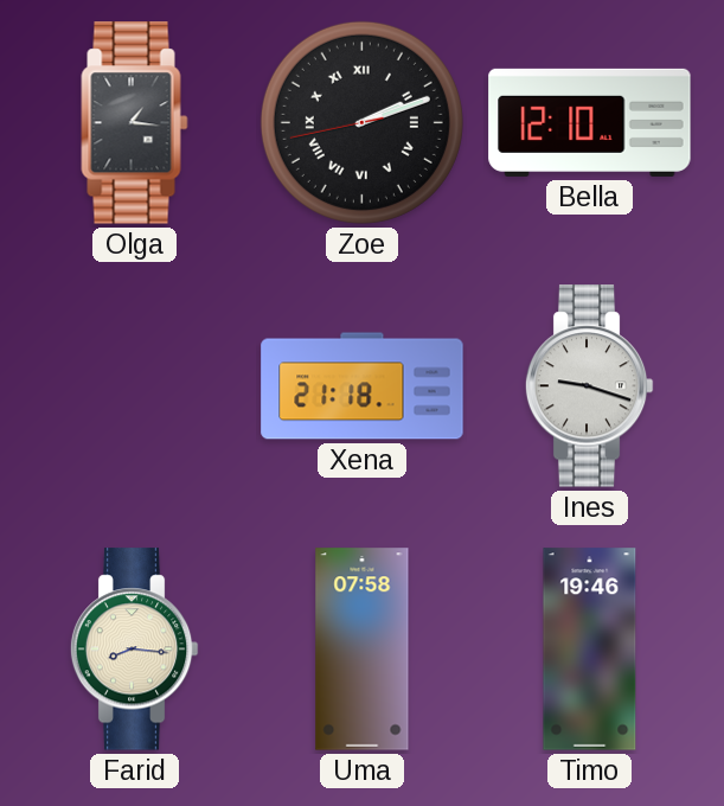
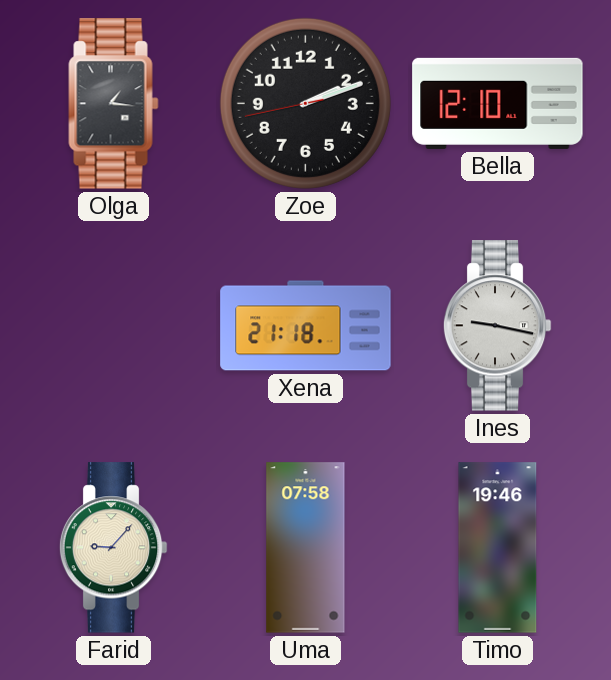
Zoe numerals: Roman -> Arabic
Ines: 9:18 -> 9:17
Farid: 8:16 -> 9:07
